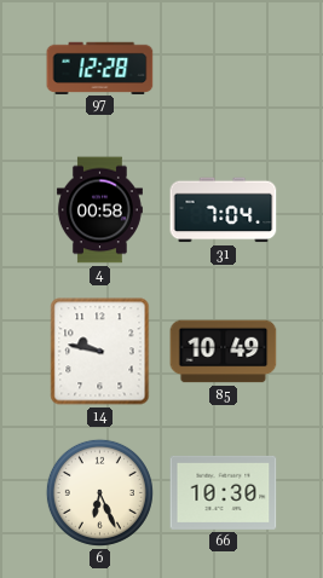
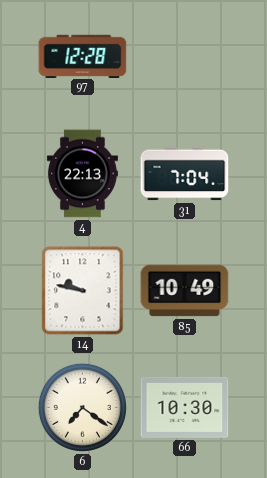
4: 00:58 -> 22:13
6: 6:26 -> 7:21
